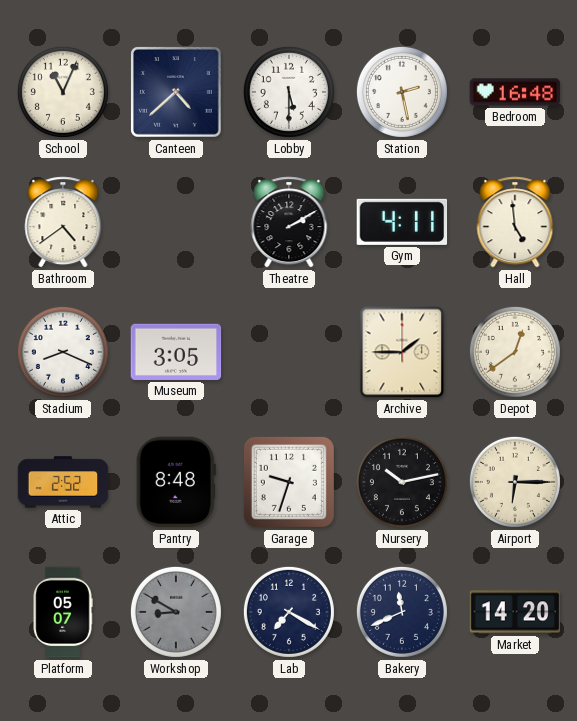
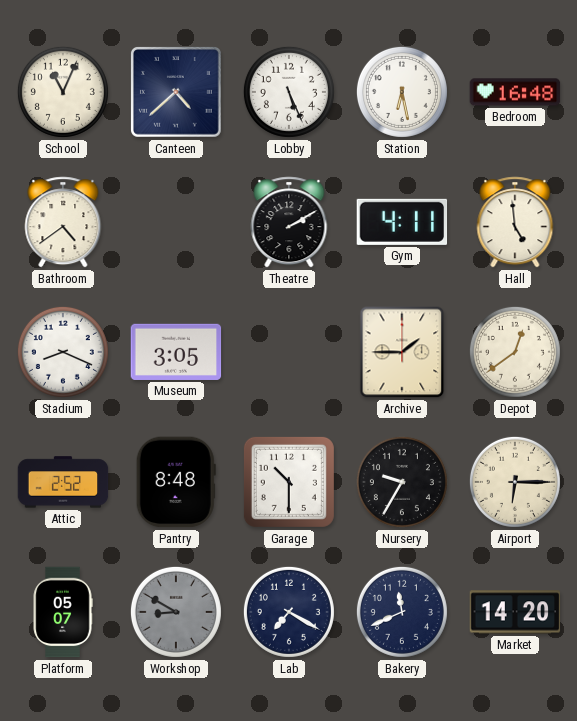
Lobby: 5:30 -> 5:26
Station: 2:28 -> 6:28
Garage: 9:33 -> 10:30
Nursery: 10:13 -> 9:35
